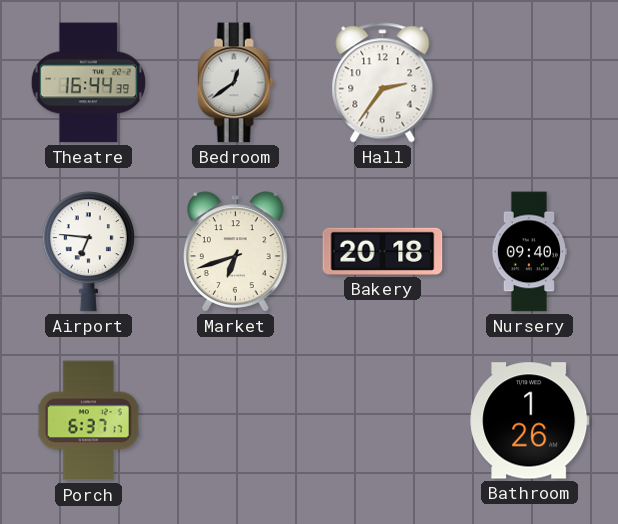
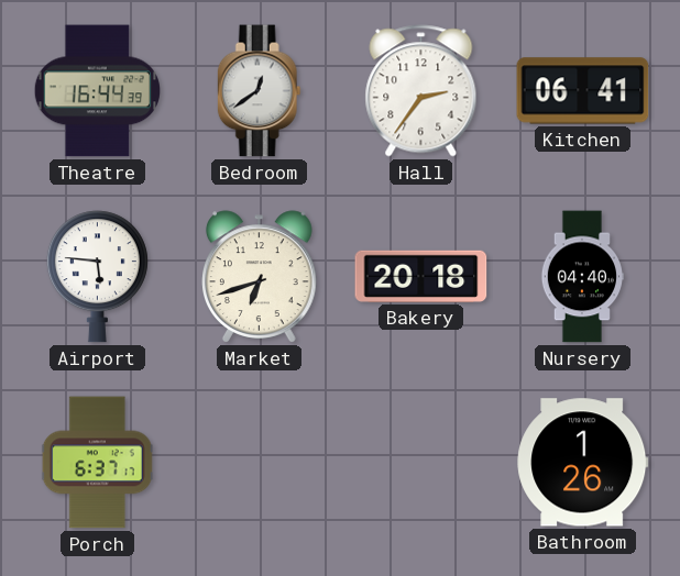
Kitchen: none -> 06:41
Airport: 6:46 -> 5:46
Nursery: 09:40 -> 04:40
